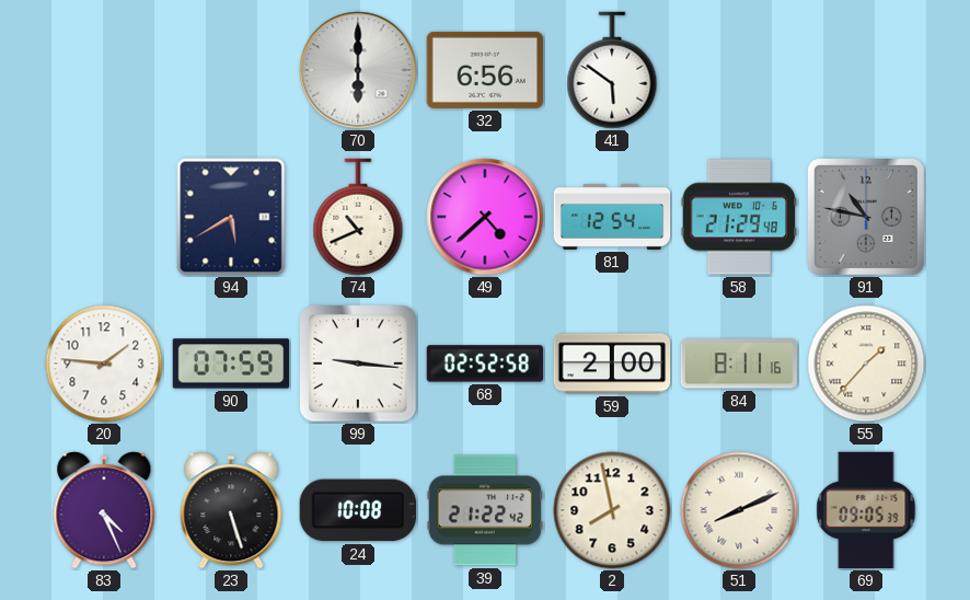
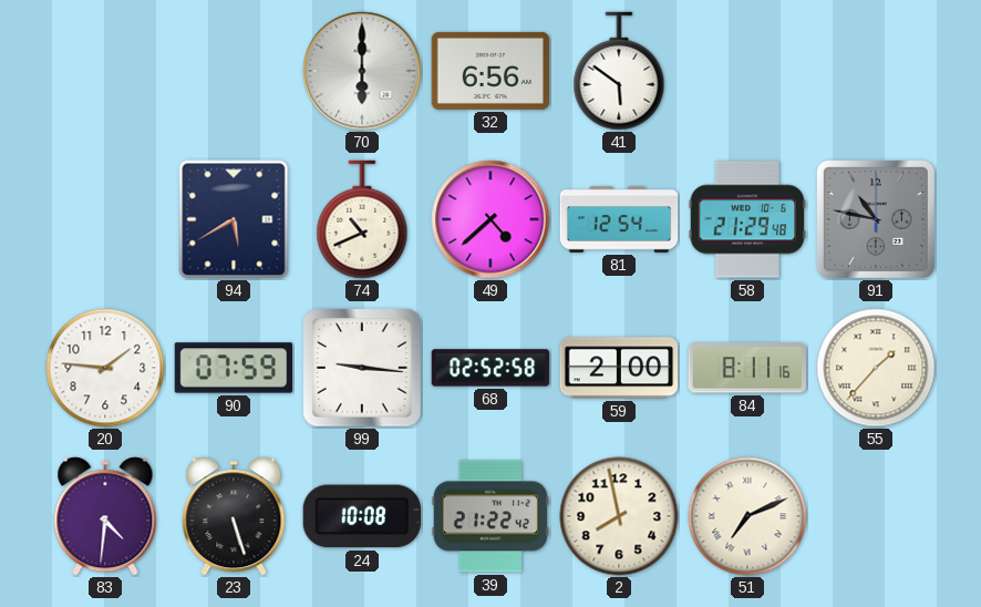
83: 4:26 -> 4:31
51: 8:11 -> 7:11
69: 09:05 -> none
